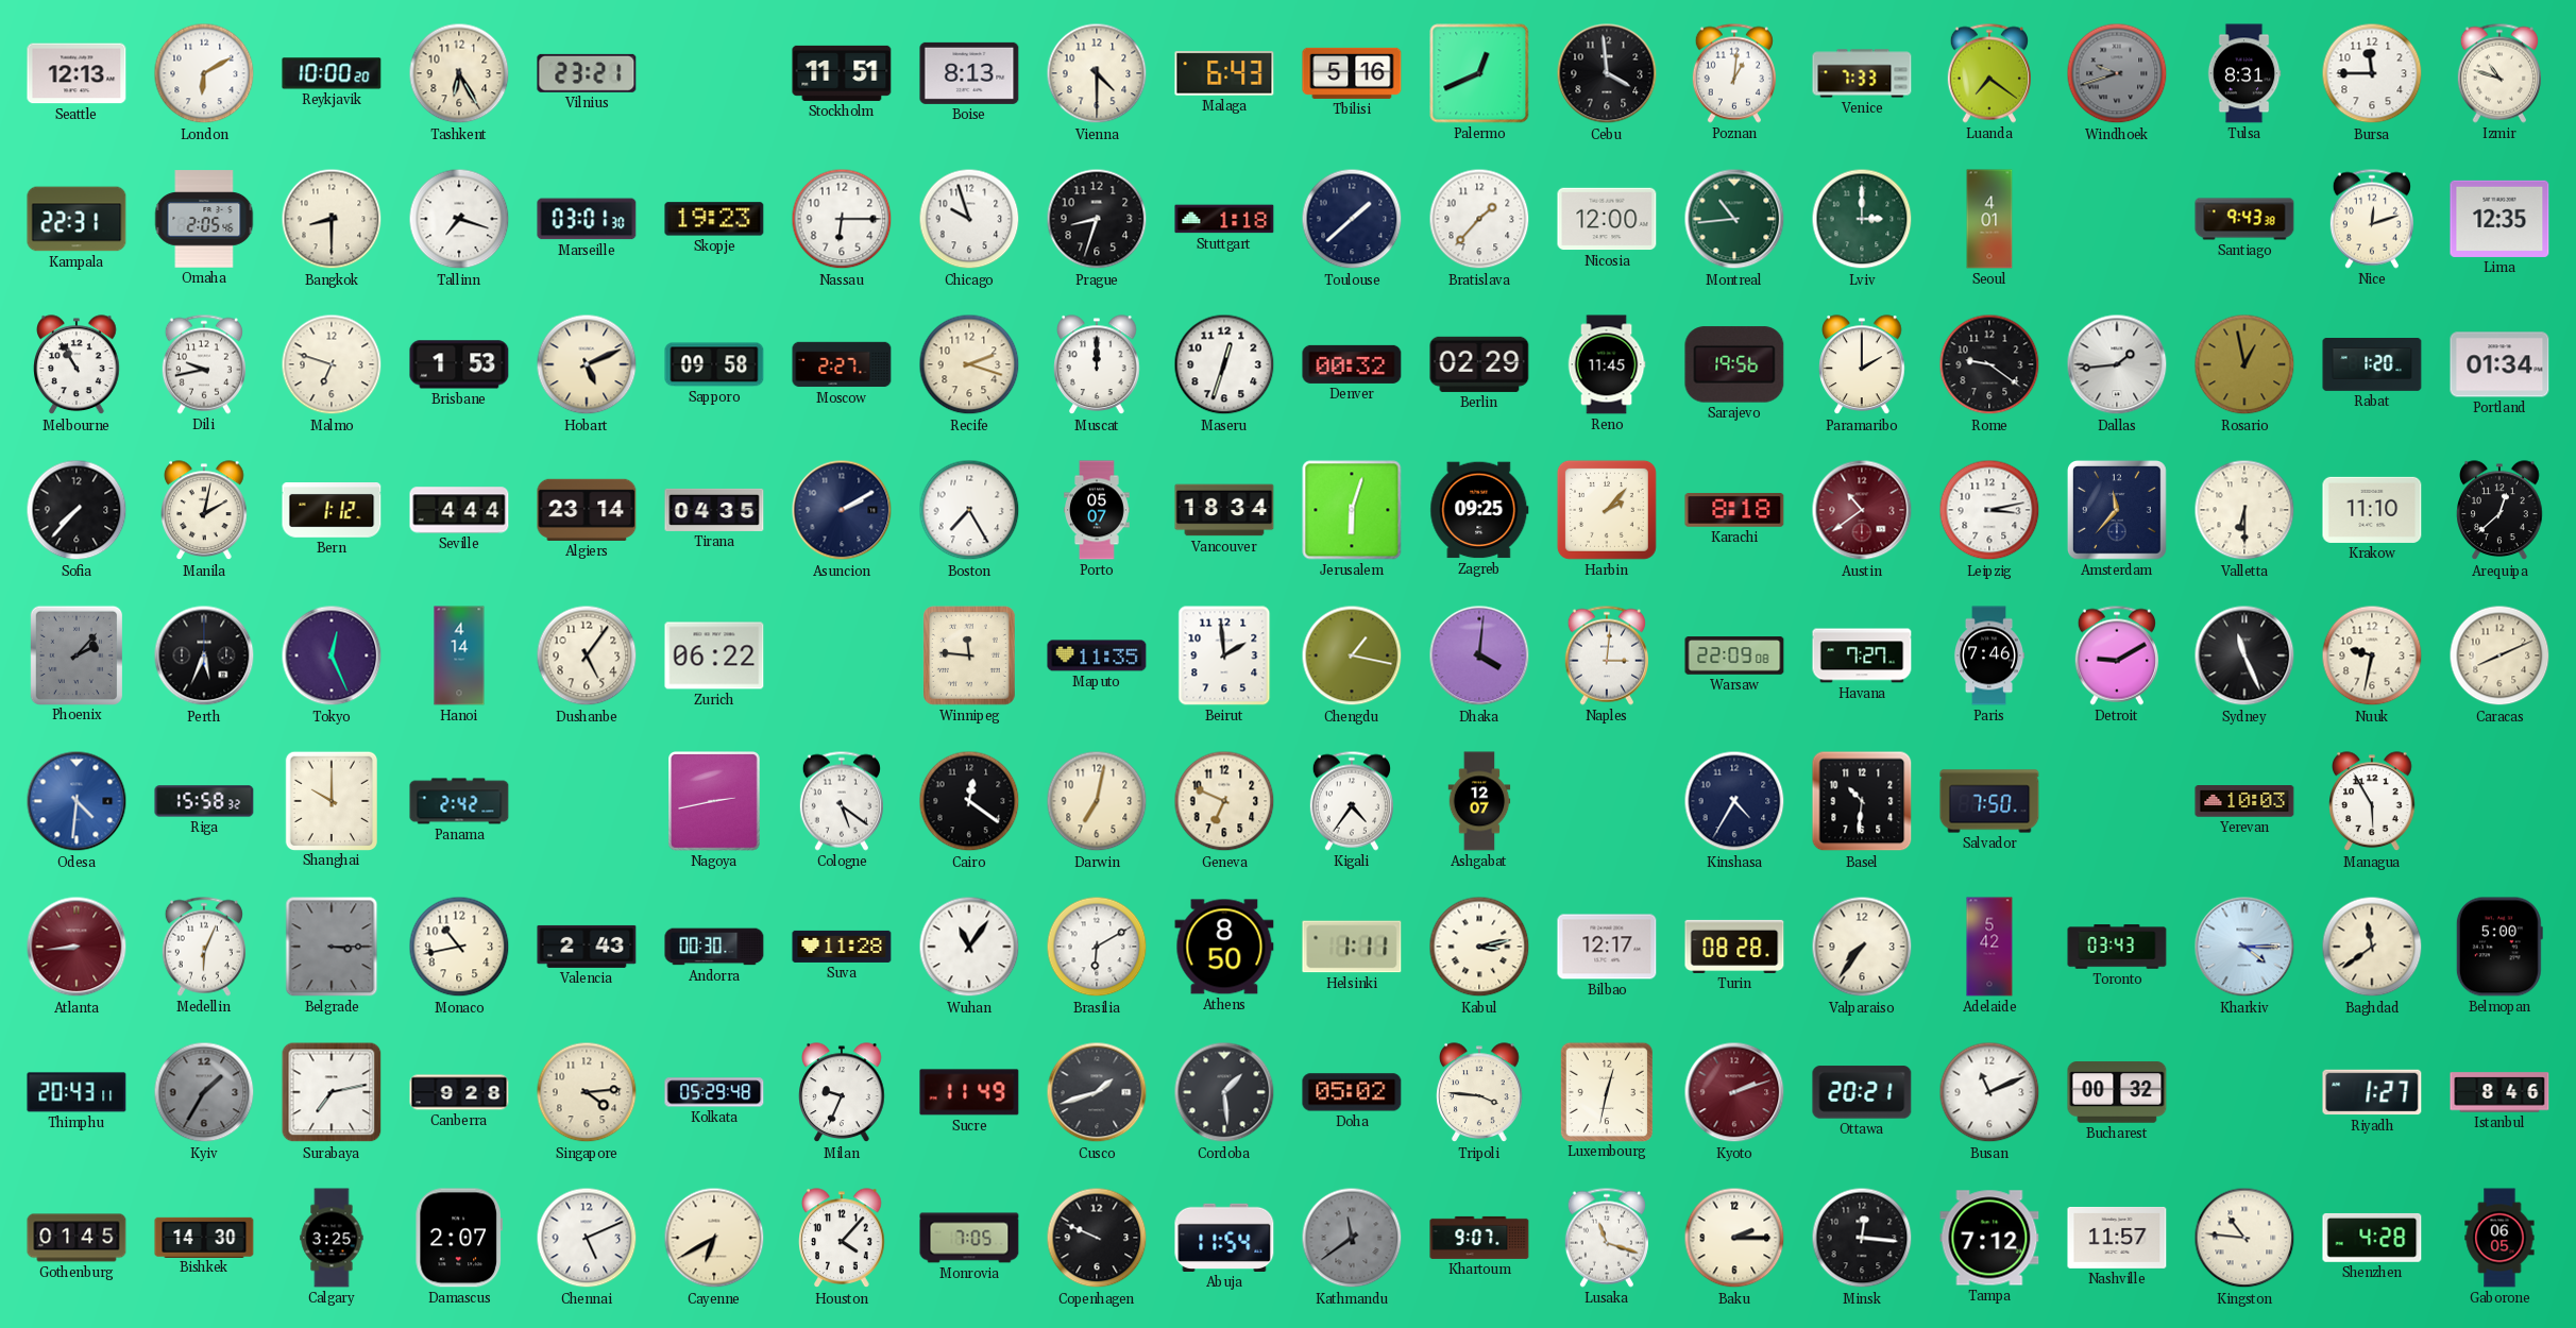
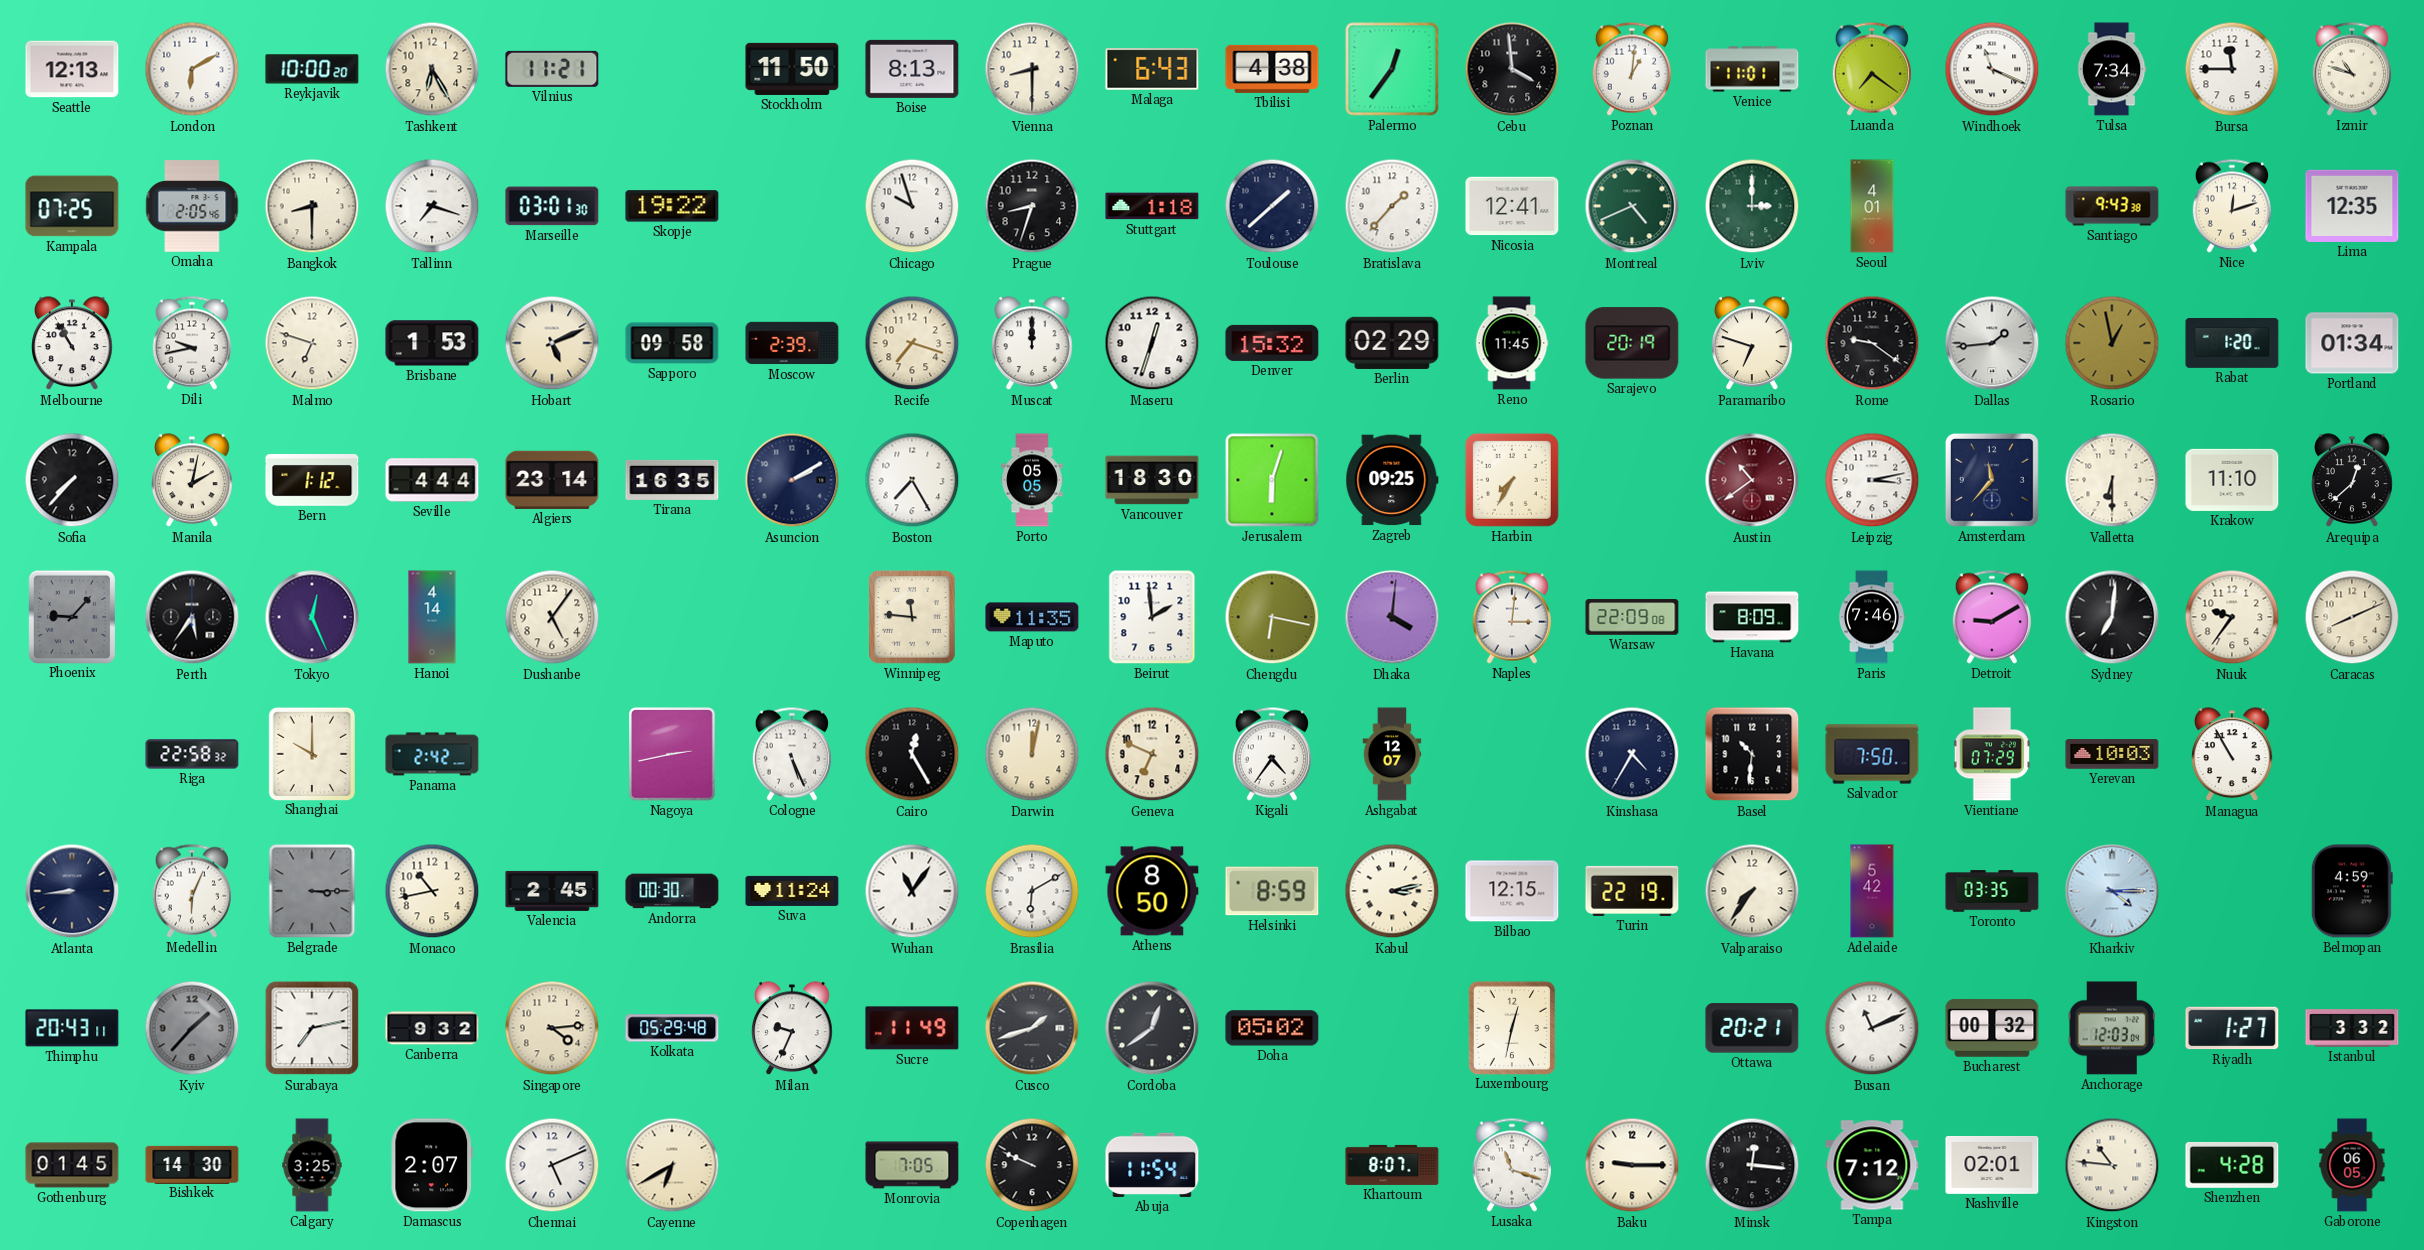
Vilnius: 23:21 -> 11:21
Stockholm: 11:51 -> 11:50
Vienna: 4:30 -> 8:30
Tbilisi: 5:16 -> 4:38
Palermo: 12:41 -> 12:36
Venice: 7:33 -> 11:01
Windhoek: 9:42 -> 11:19
Windhoek dial: grey -> white
Tulsa: 8:31 -> 7:34
Kampala: 22:31 -> 07:25
Skopje: 19:23 -> 19:22
Nassau: 6:15 -> none
Nicosia: 12:00 -> 12:41
Montreal: 10:44 -> 4:41
Moscow: 2:27 -> 2:39
Recife: 2:18 -> 7:18
Denver: 00:32 -> 15:32
Sarajevo: 19:56 -> 20:19
Paramaribo: 2:00 -> 6:48
Tirana: 04:35 -> 16:35
Porto: 05:07 -> 05:05
Vancouver: 18:34 -> 18:30
Harbin: 2:07 -> 7:35
Karachi: 8:18 -> none
Phoenix: 2:07 -> 9:07
Perth: 5:34 -> 5:36
Zurich: 06:22 -> none
Chengdu: 1:17 -> 6:17
Havana: 7:27 -> 8:09
Sydney: 11:26 -> 7:01
Nuuk: 9:32 -> 9:36
Odesa: 4:31 -> none
Riga: 15:58 -> 22:58
Cologne: 5:21 -> 5:26
Cairo: 12:21 -> 12:25
Darwin: 7:02 -> 12:02
Vientiane: none -> 07:29
Managua: 5:55 -> 10:55
Atlanta dial: burgundy -> navy
Valencia: 2:43 -> 2:45
Suva: 11:28 -> 11:24
Helsinki: 1:11 -> 8:59
Bilbao: 12:17 -> 12:15
Turin: 08:28 -> 22:19
Toronto: 03:43 -> 03:35
Baghdad: 11:39 -> none
Belmopan: 5:00 -> 4:59
Kyiv: 1:35 -> 1:37
Canberra: 9:28 -> 9:32
Cordoba: 1:29 -> 12:39
Tripoli: 3:46 -> none
Kyoto: 2:12 -> none
Anchorage: none -> 12:03
Istanbul: 8:46 -> 3:32
Houston: 4:07 -> none
Kathmandu: 11:39 -> none
Khartoum: 9:07 -> 8:07
Baku: 2:15 -> 9:15
Nashville: 11:57 -> 02:01
